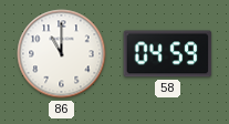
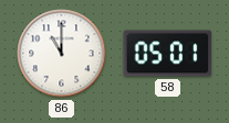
58: 04:59 -> 05:01
